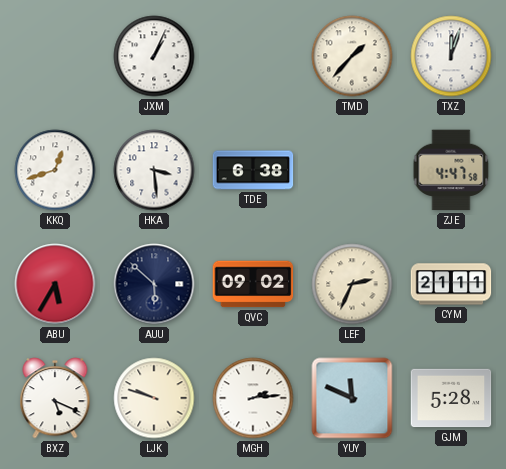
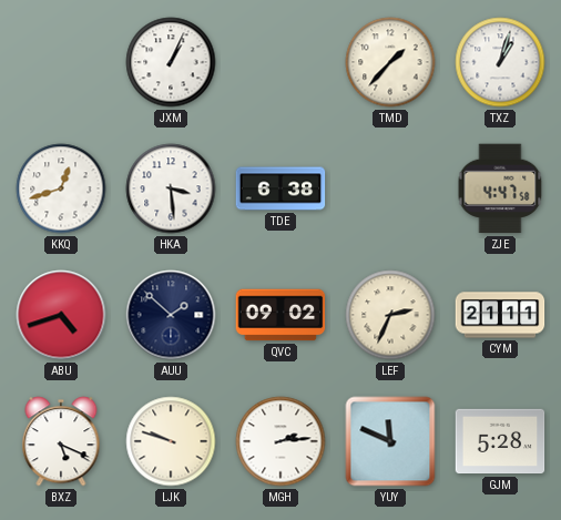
TXZ: 12:03 -> 1:03
ABU: 5:35 -> 4:42
AUU: 5:52 -> 1:52
